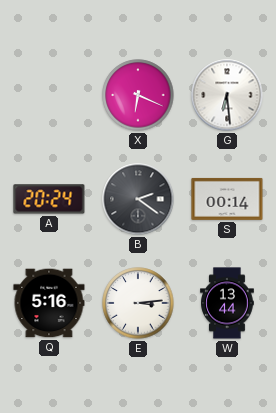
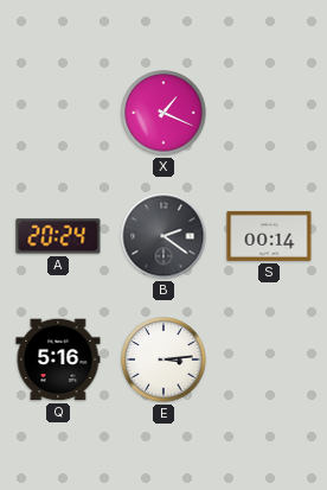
X: 6:19 -> 1:19
G: 6:29 -> none
W: 13:44 -> none
